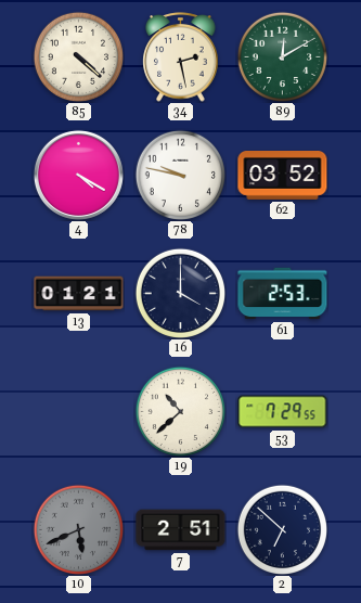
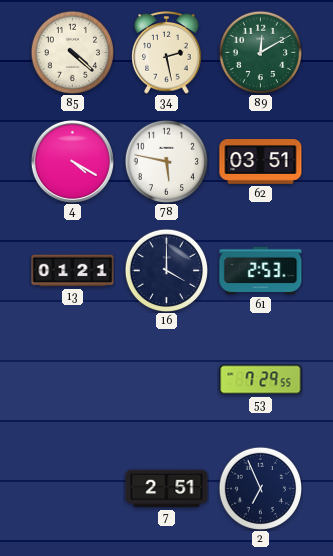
78: 9:47 -> 5:47
62: 03:52 -> 03:51
19: 10:38 -> none
10: 5:41 -> none
2: 6:52 -> 6:56
